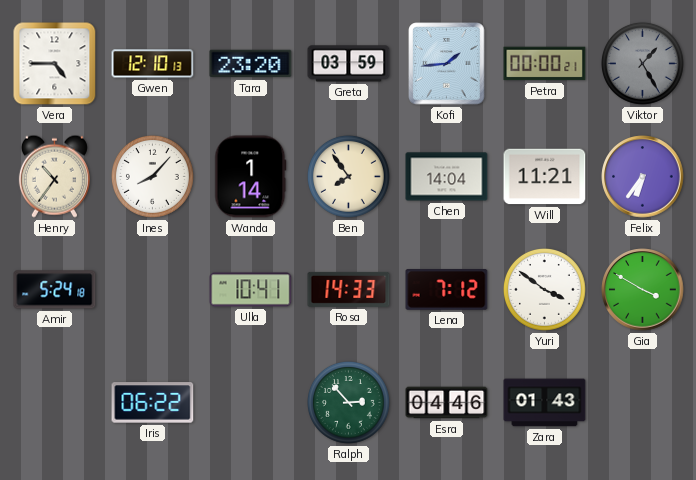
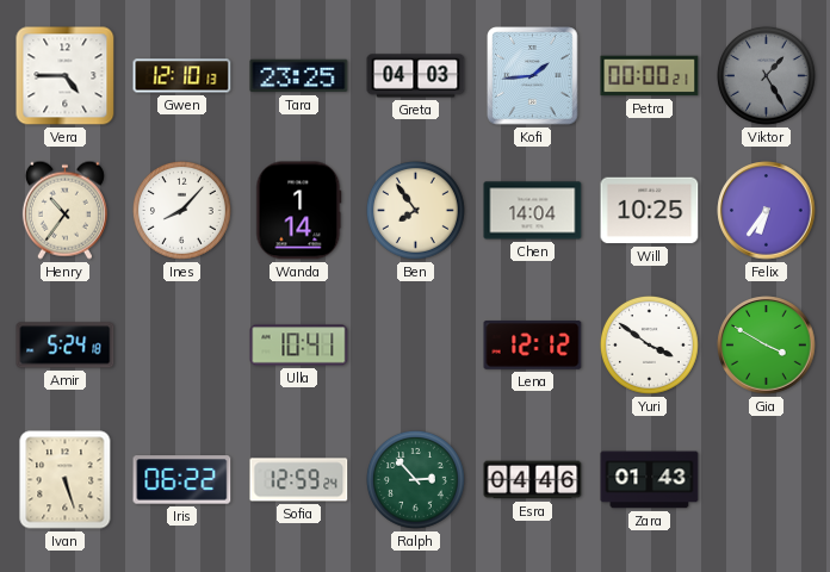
Tara: 23:20 -> 23:25
Greta: 03:59 -> 04:03
Will: 11:21 -> 10:25
Rosa: 14:33 -> none
Lena: 7:12 -> 12:12
Ivan: none -> 5:27
Sofia: none -> 12:59
